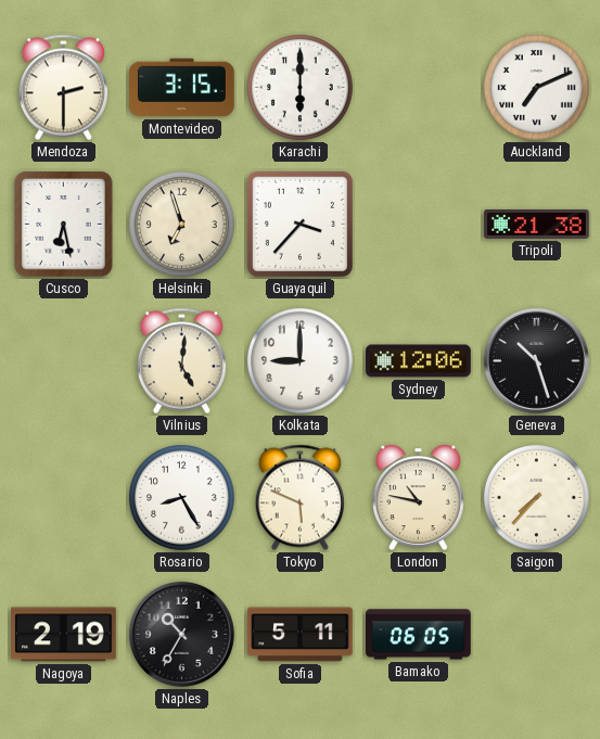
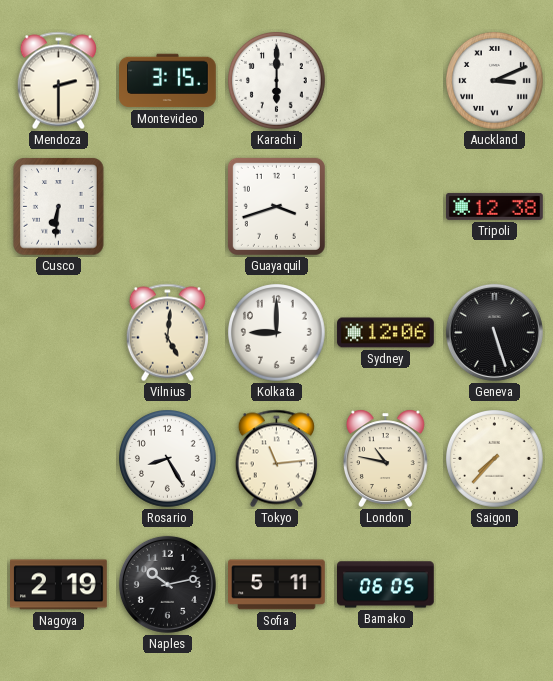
Auckland: 7:11 -> 3:11
Cusco: 6:28 -> 6:31
Helsinki: 6:57 -> none
Guayaquil: 3:37 -> 3:42
Tripoli: 21:38 -> 12:38
Geneva: 10:27 -> 5:27
Tokyo: 5:49 -> 11:14
Naples: 10:35 -> 10:13
